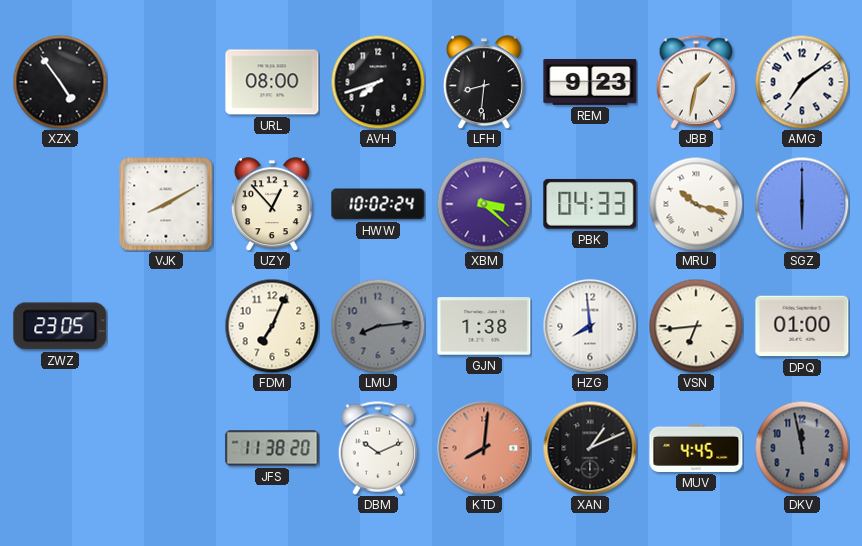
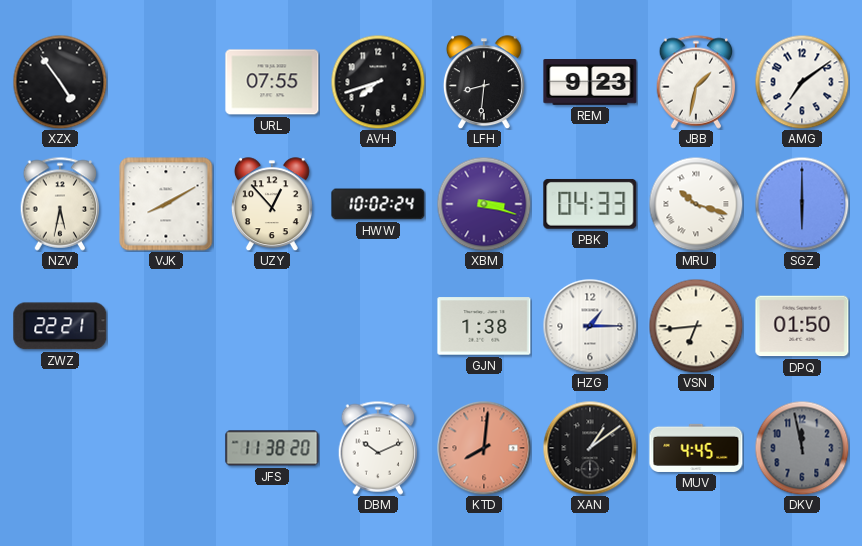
URL: 08:00 -> 07:55
NZV: none -> 5:32
XBM: 3:22 -> 3:18
ZWZ: 23:05 -> 22:21
FDM: 7:04 -> none
LMU: 8:14 -> none
HZG: 7:59 -> 1:15
DPQ: 01:00 -> 01:50
XAN: 1:11 -> 1:09
